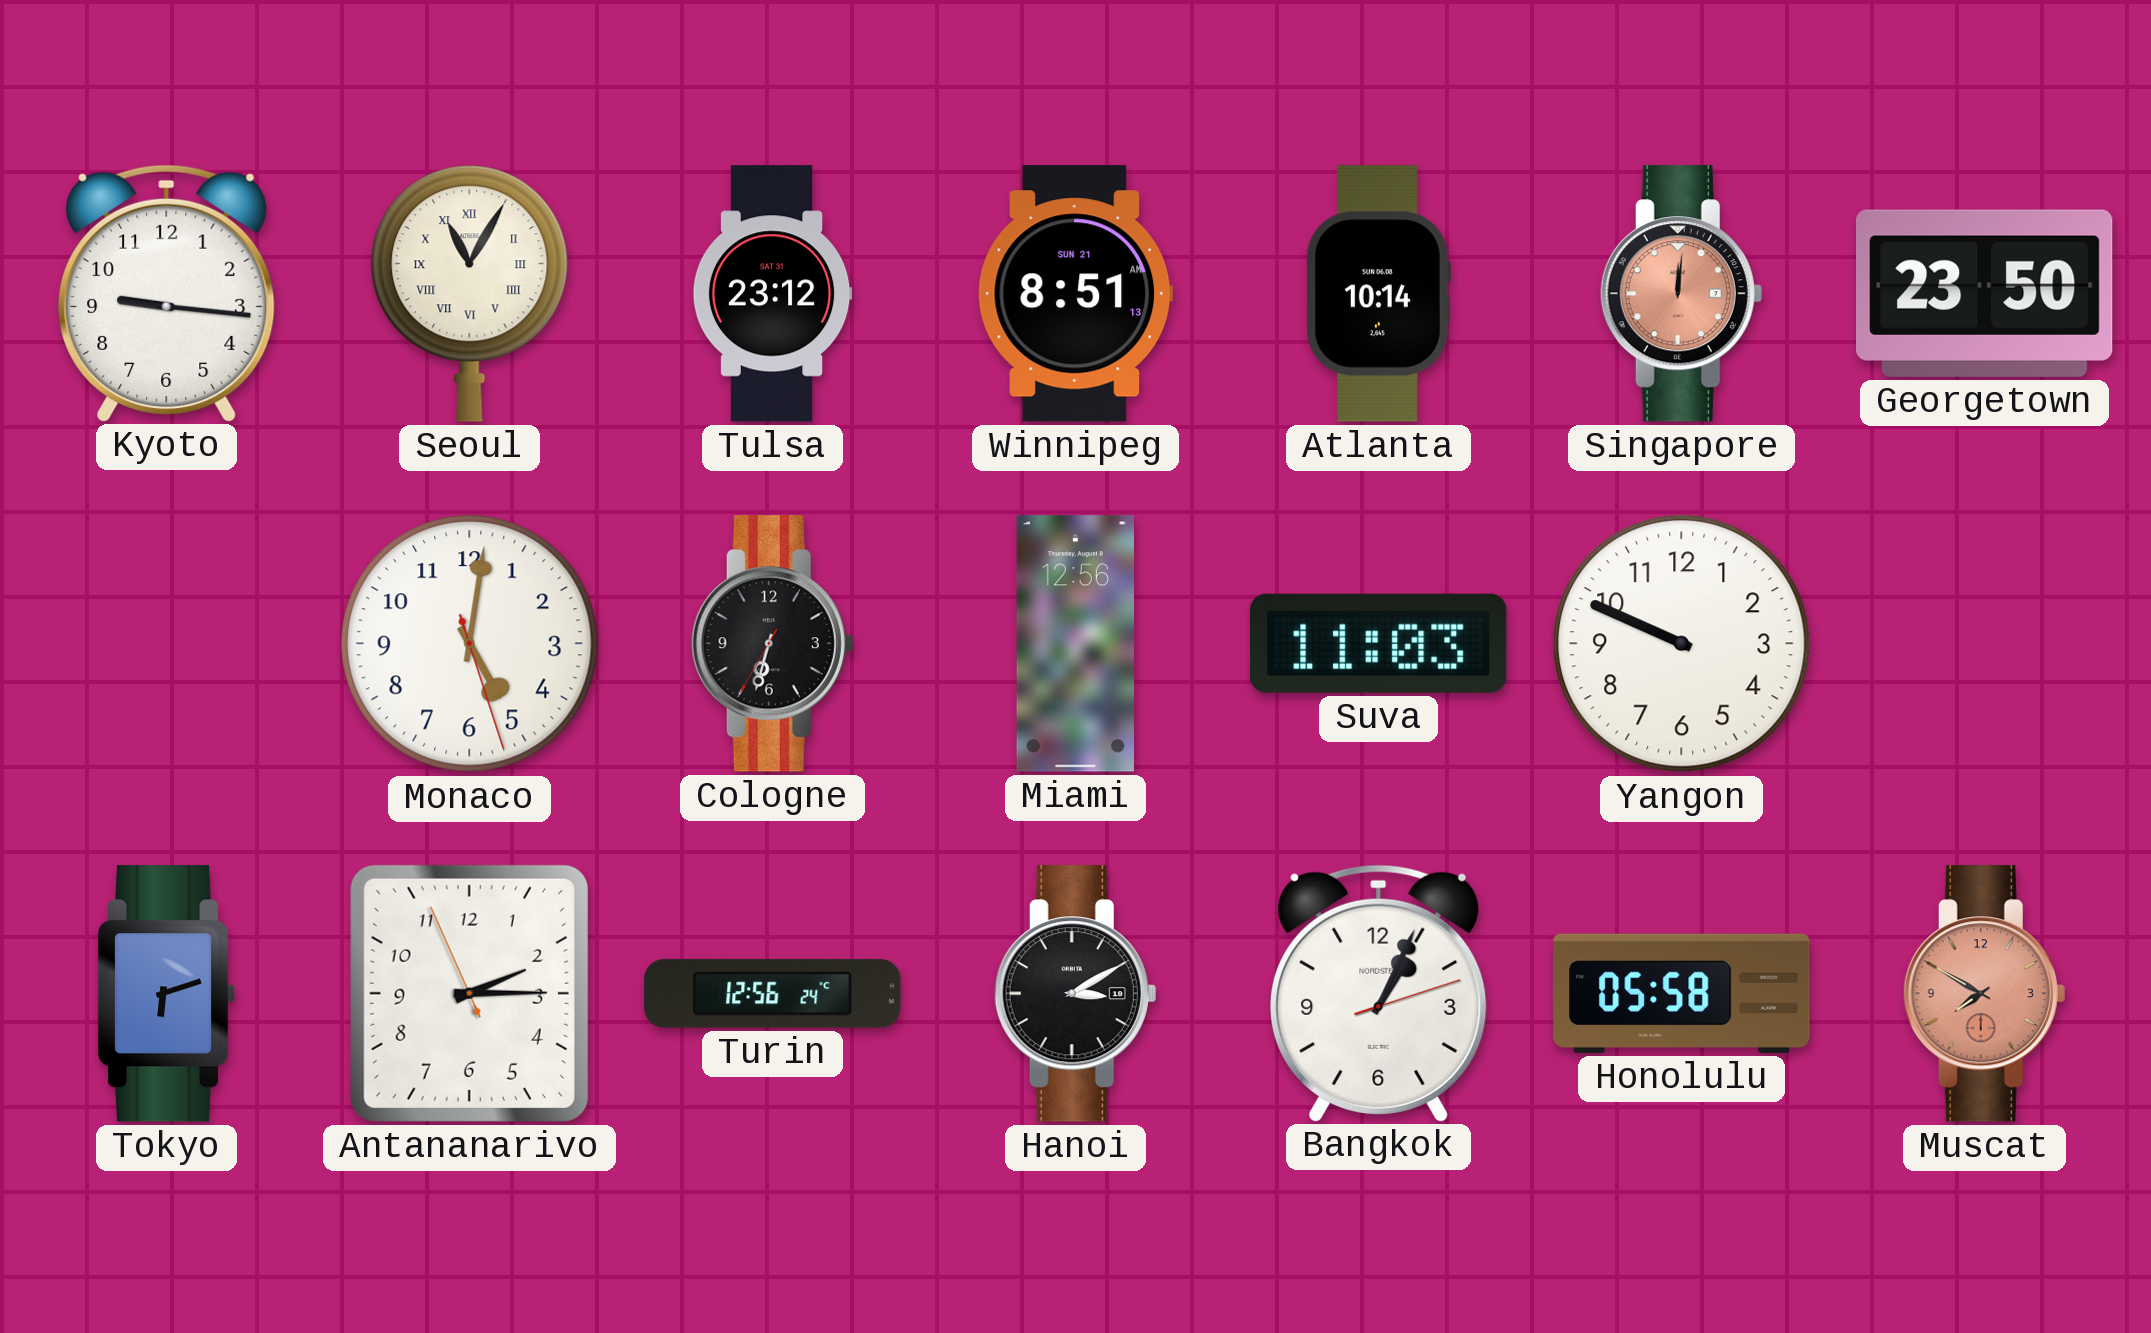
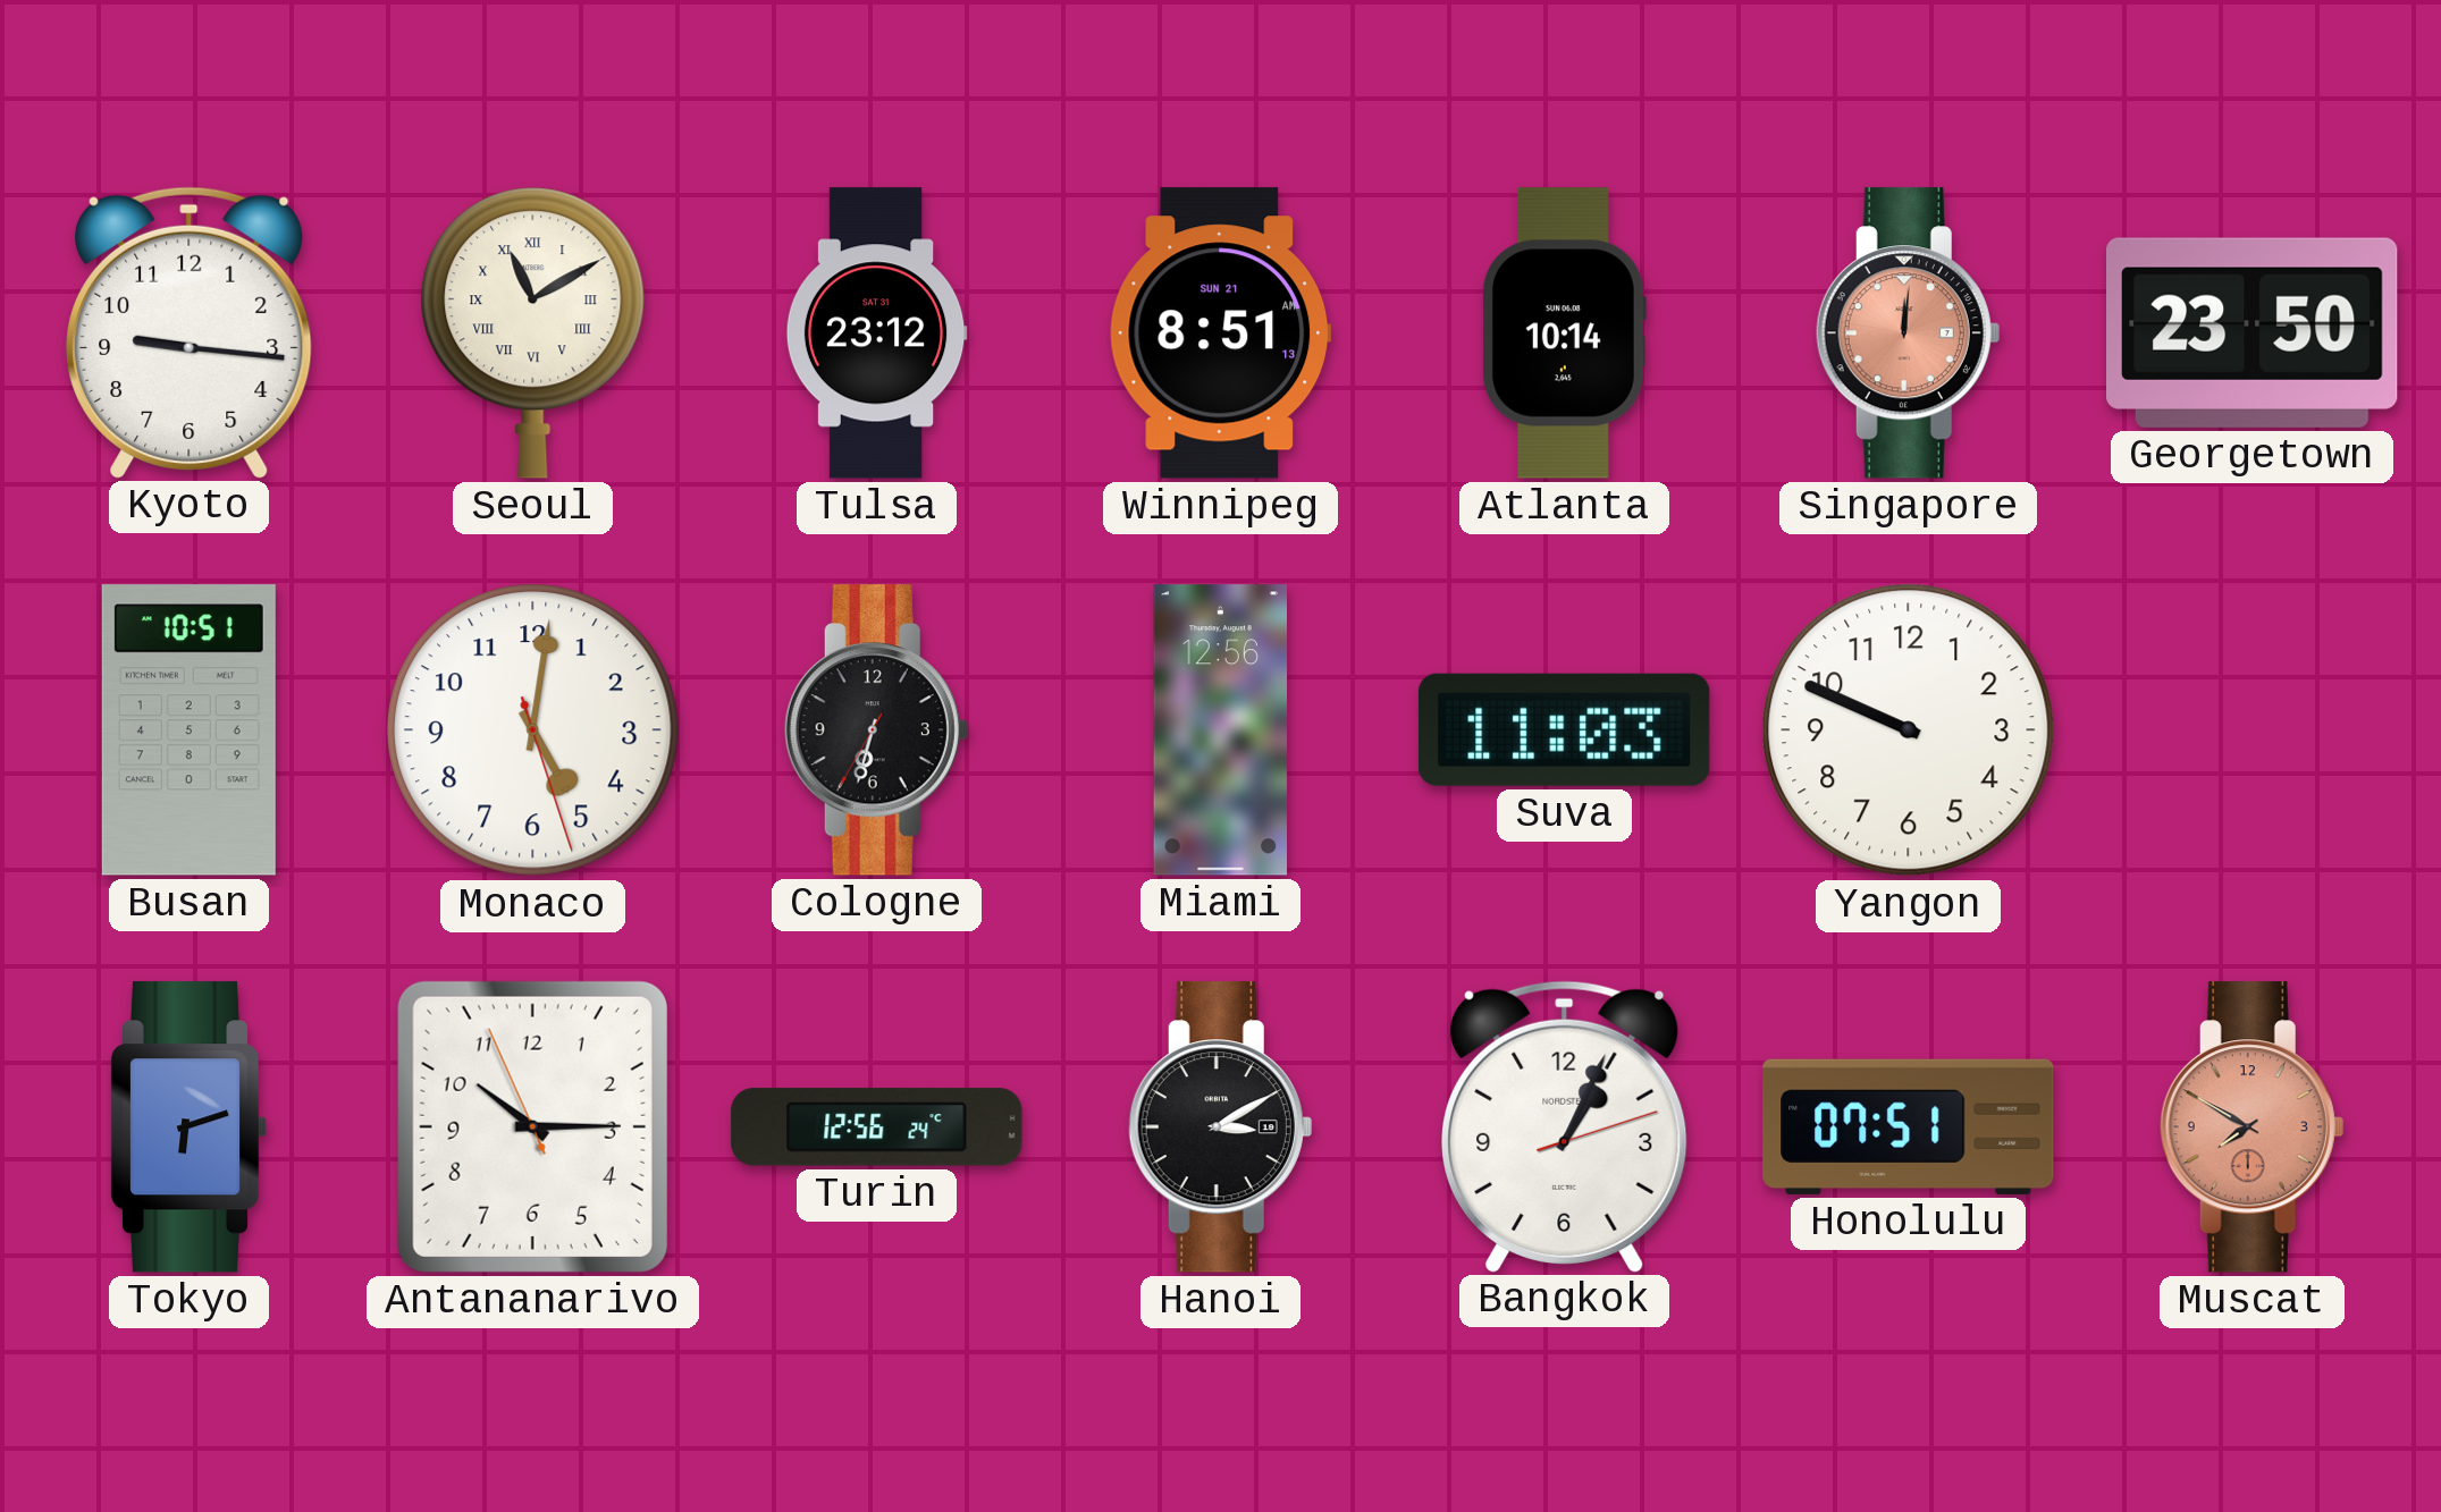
Seoul: 11:05 -> 11:10
Busan: none -> 10:51
Antananarivo: 2:14 -> 10:14
Honolulu: 05:58 -> 07:51
